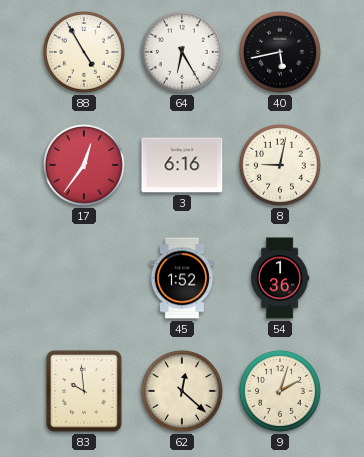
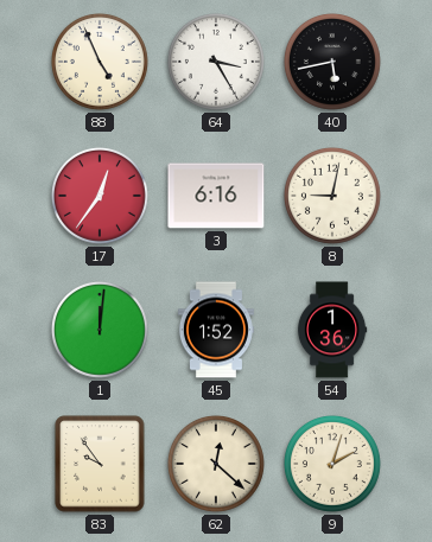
88: 4:55 -> 4:56
64: 6:25 -> 3:25
1: none -> 12:01
83: 9:59 -> 9:54
